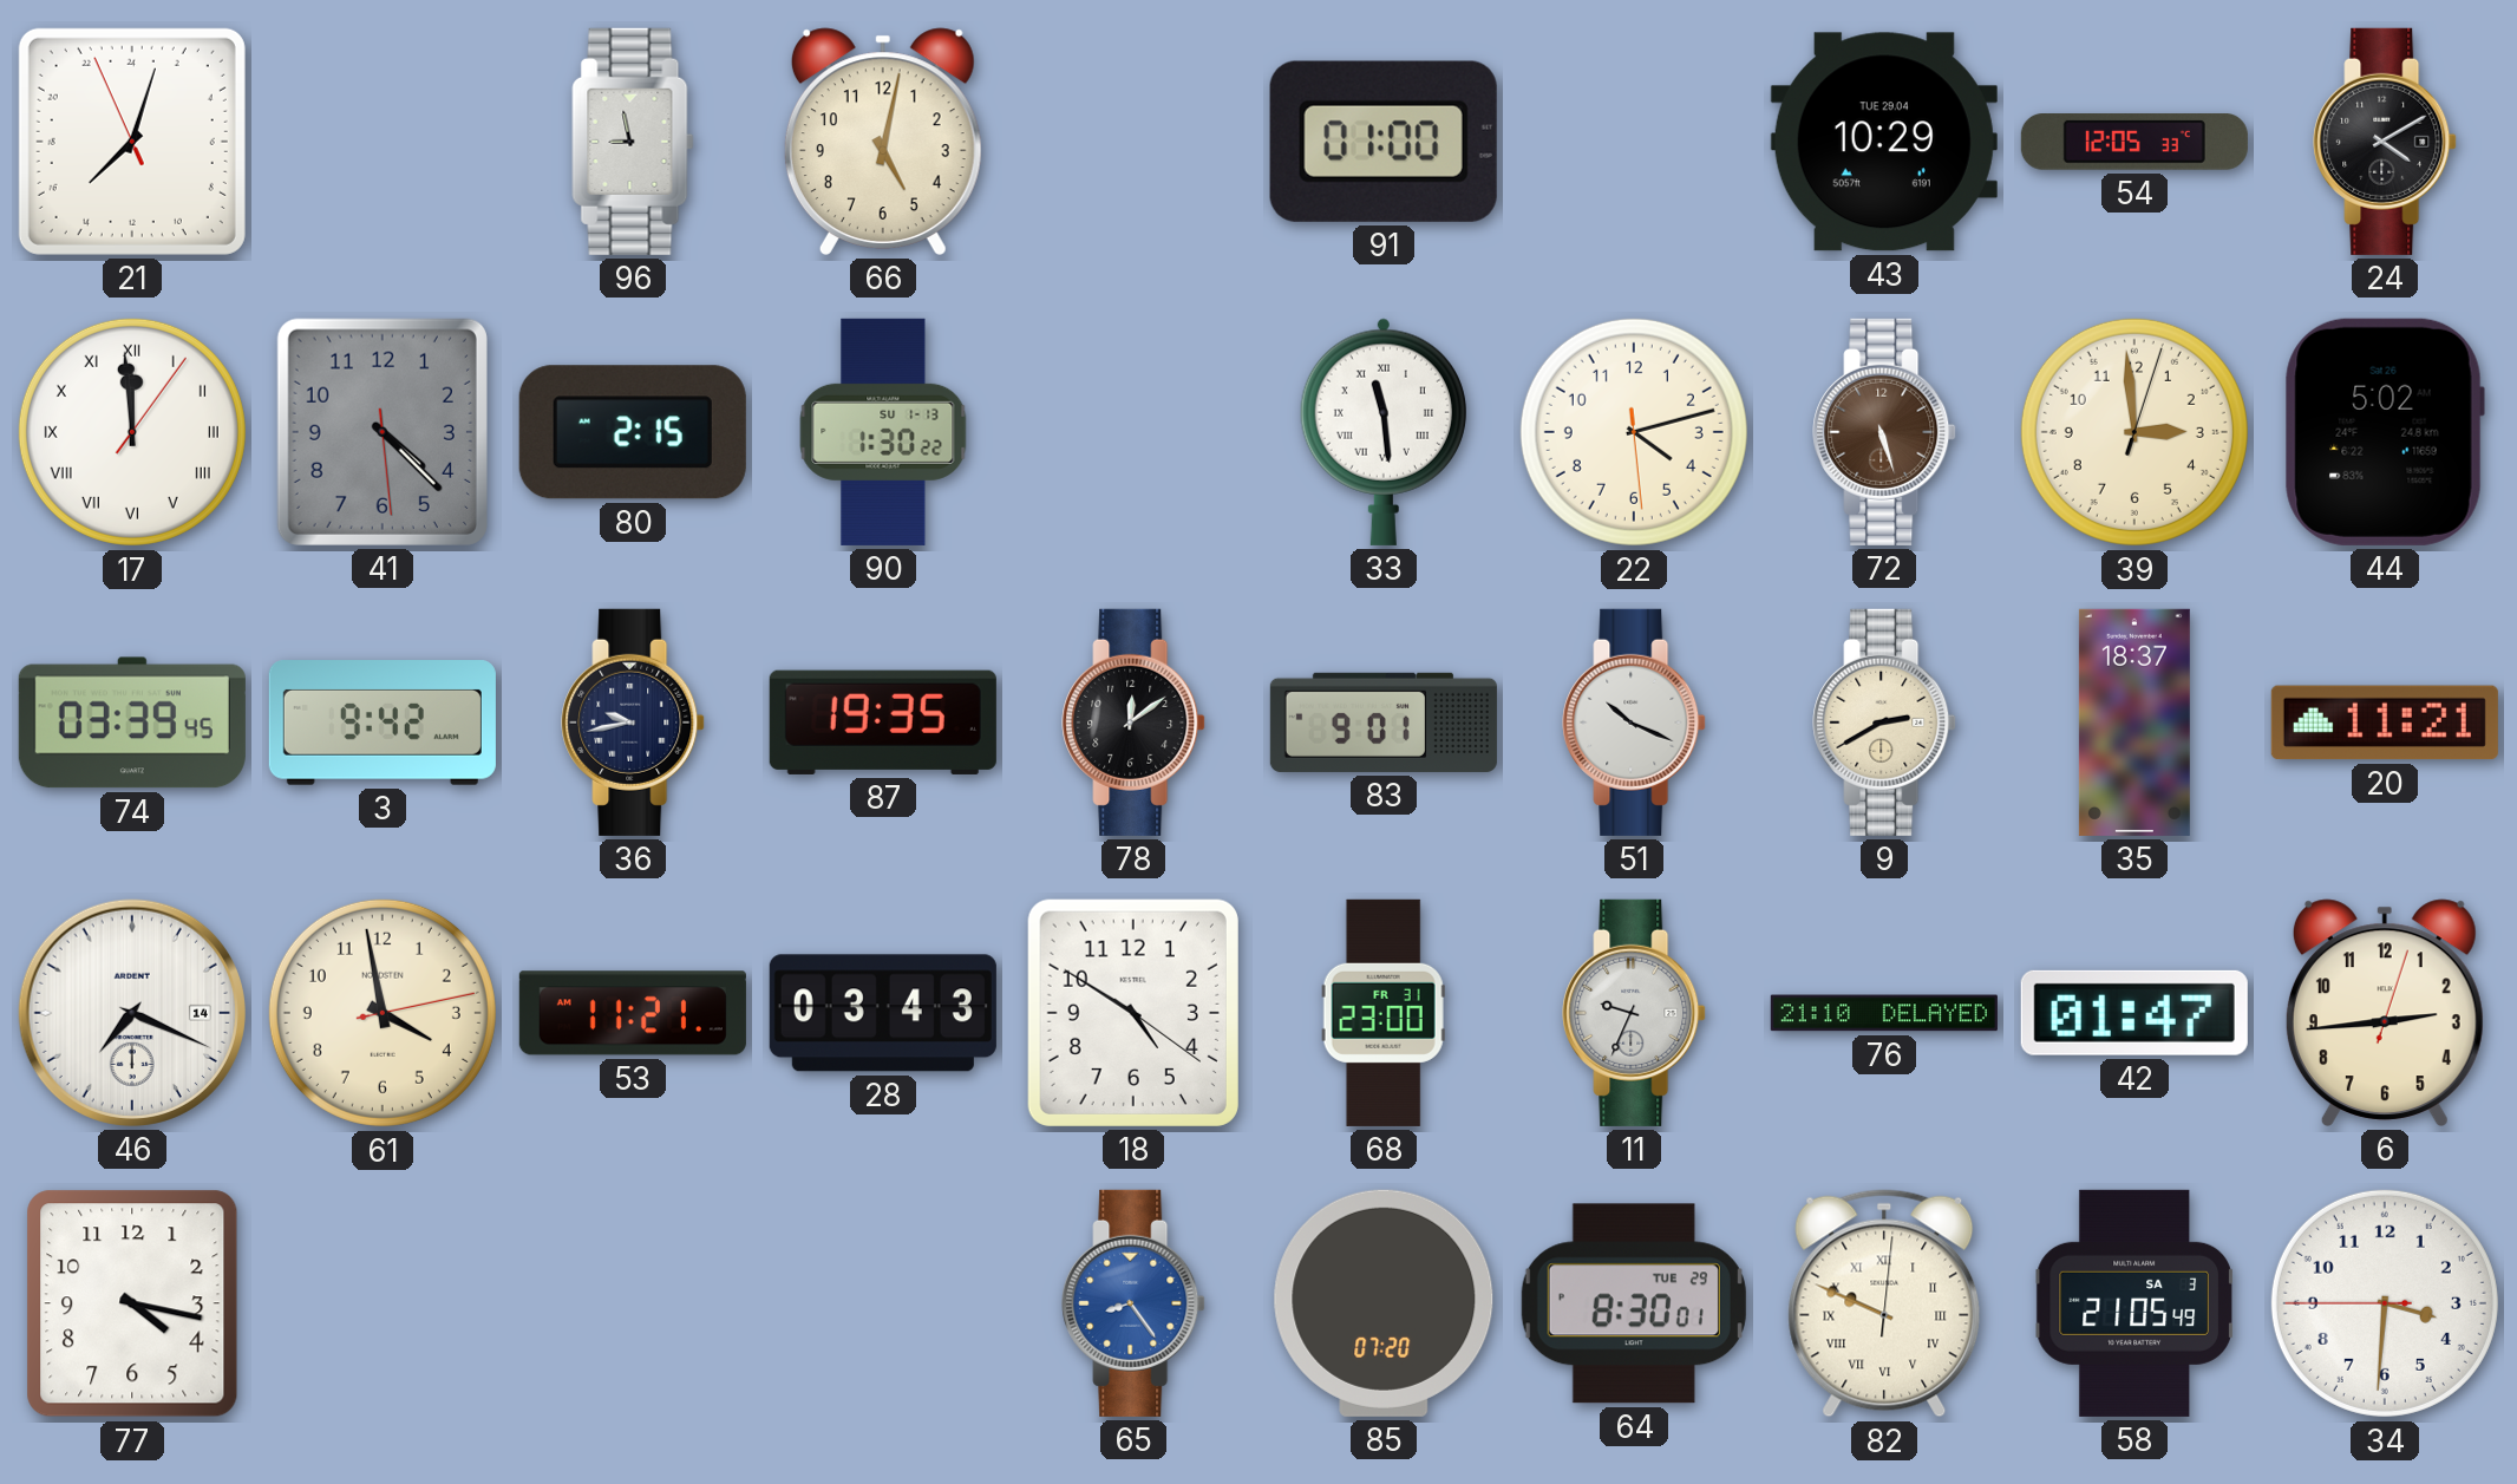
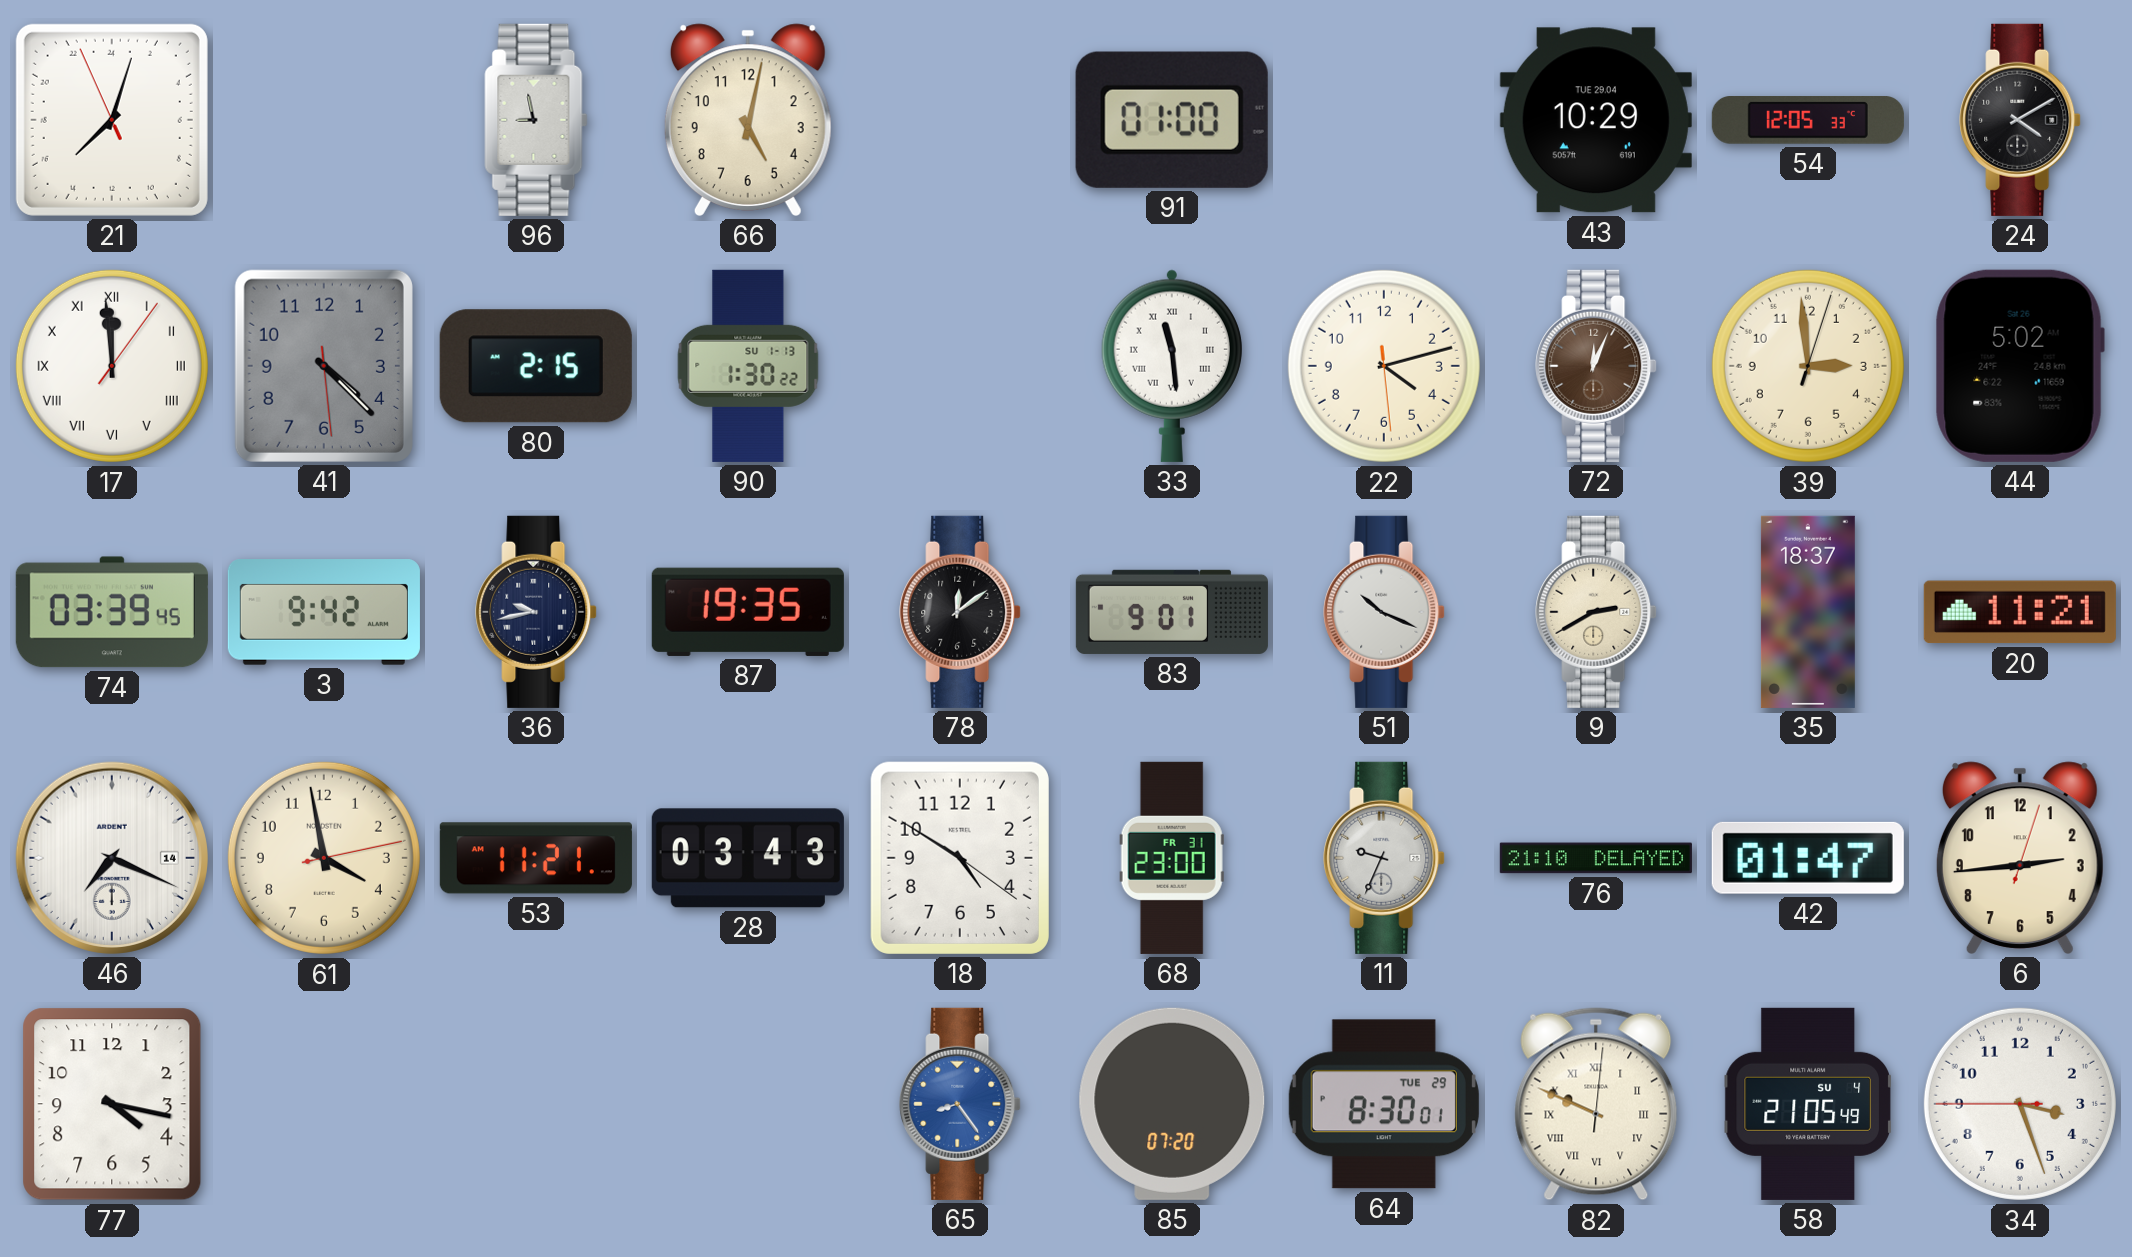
72: 5:27 -> 12:04
58 date: SA 3 -> SU 4
34: 3:30 -> 3:26
